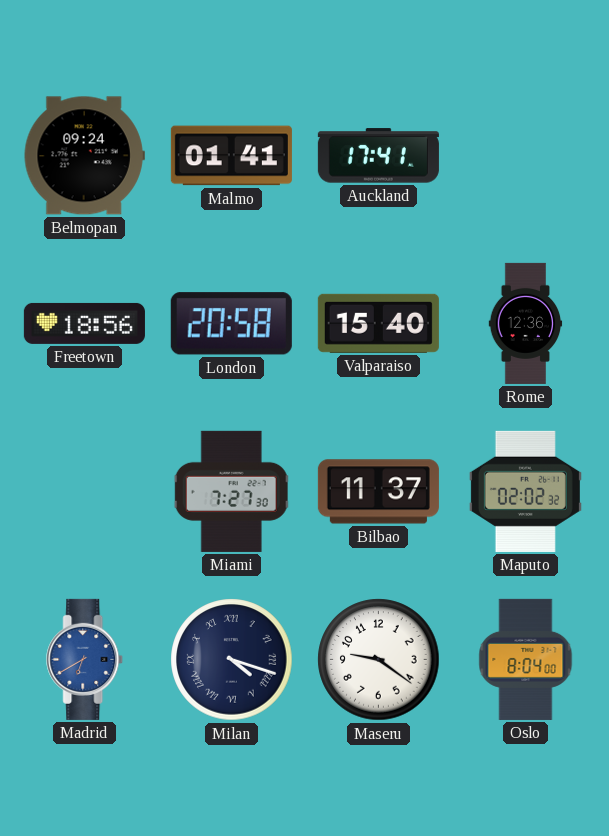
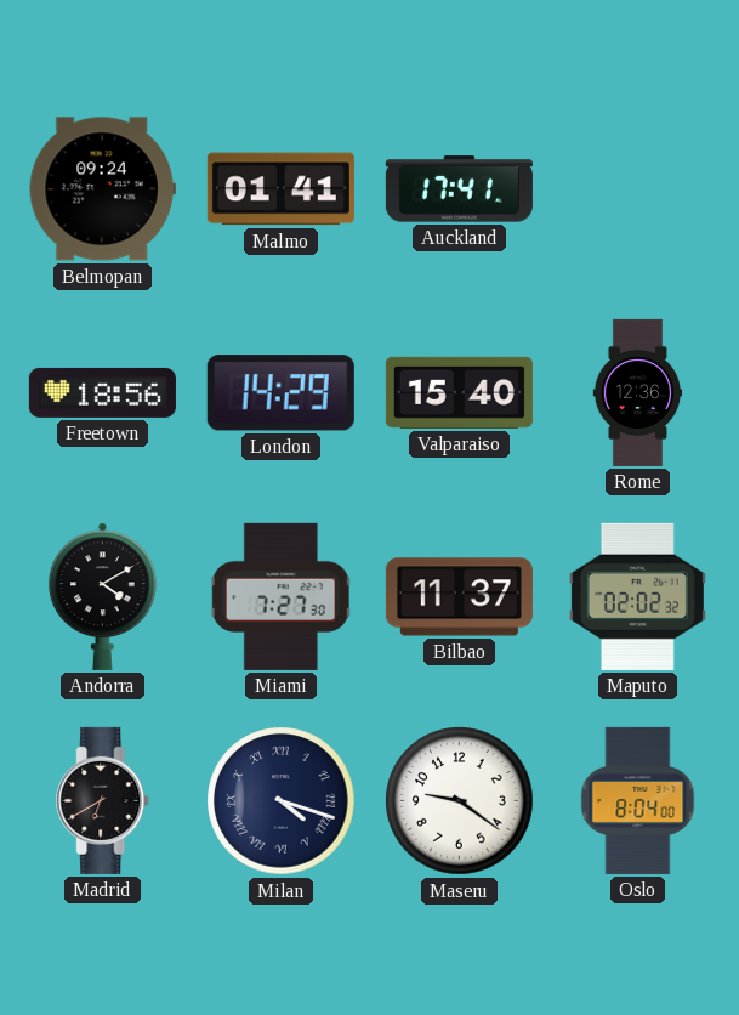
London: 20:58 -> 14:29
Andorra: none -> 4:10
Madrid dial: blue -> black
